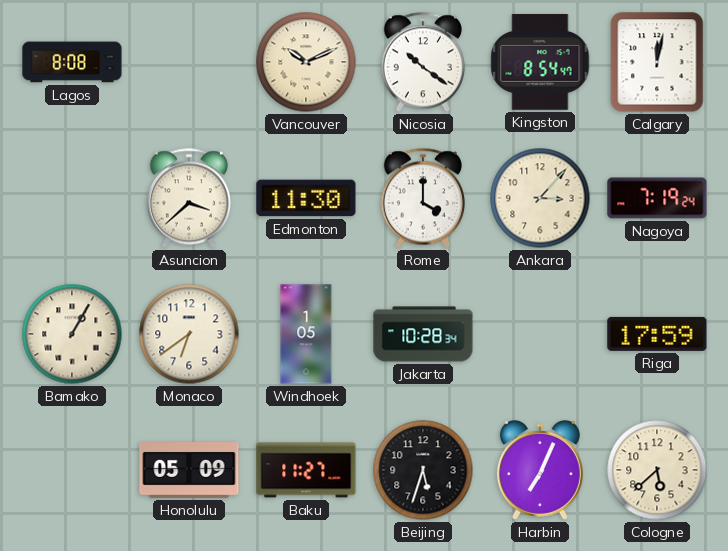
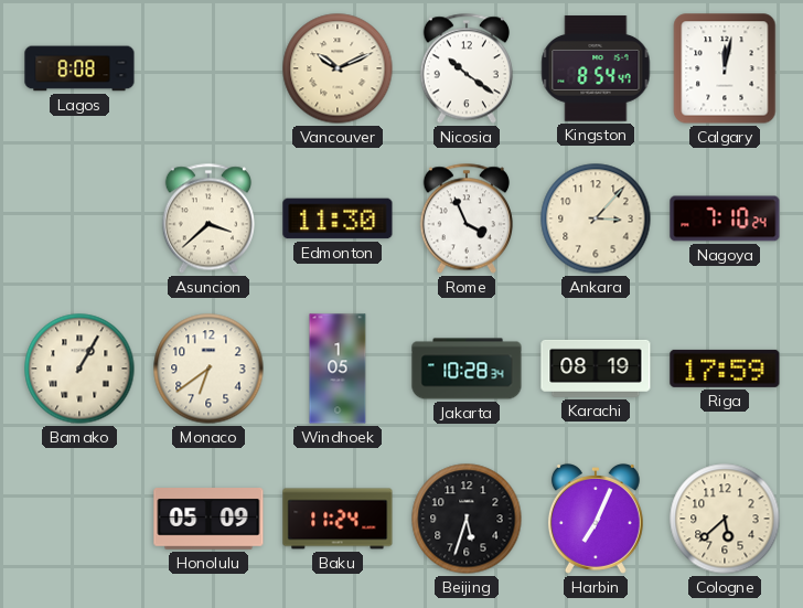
Rome: 4:00 -> 3:56
Nagoya: 7:19 -> 7:10
Karachi: none -> 08:19
Baku: 11:27 -> 11:24
